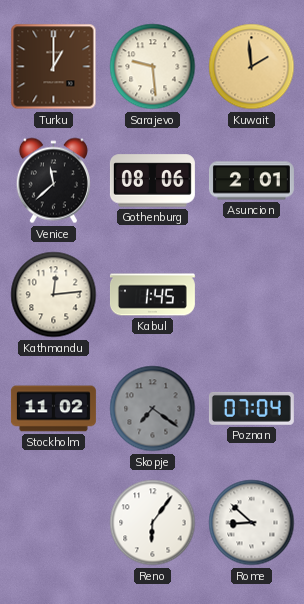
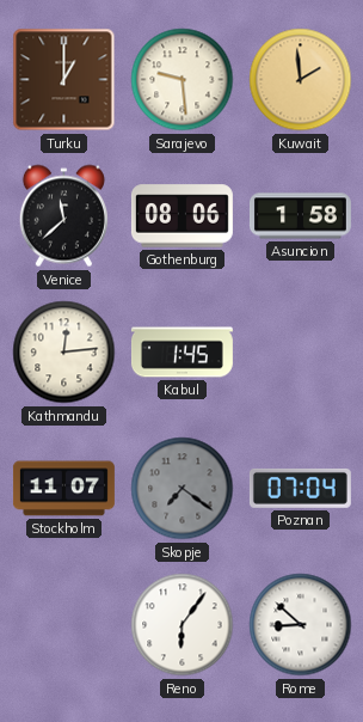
Asuncion: 2:01 -> 1:58
Stockholm: 11:02 -> 11:07
